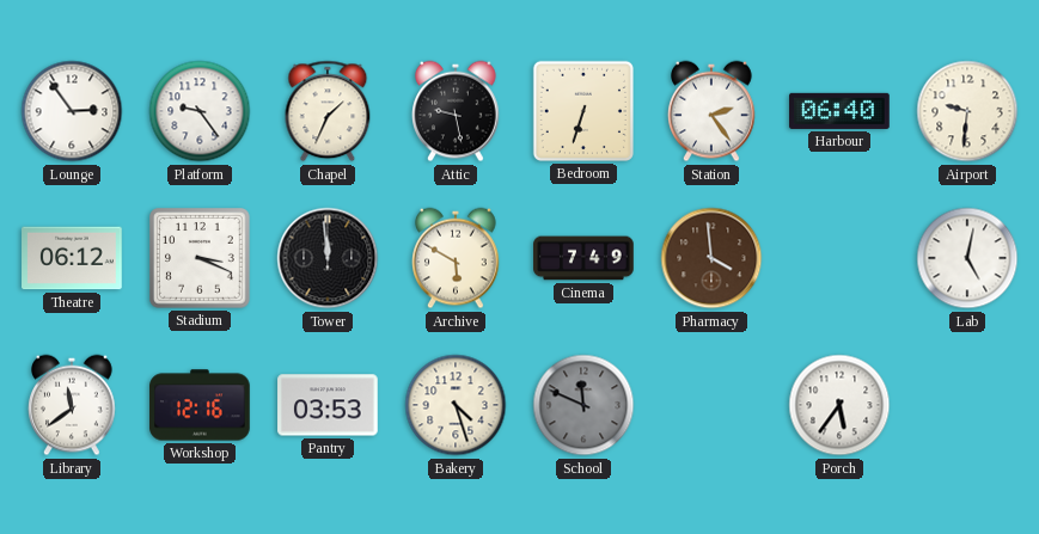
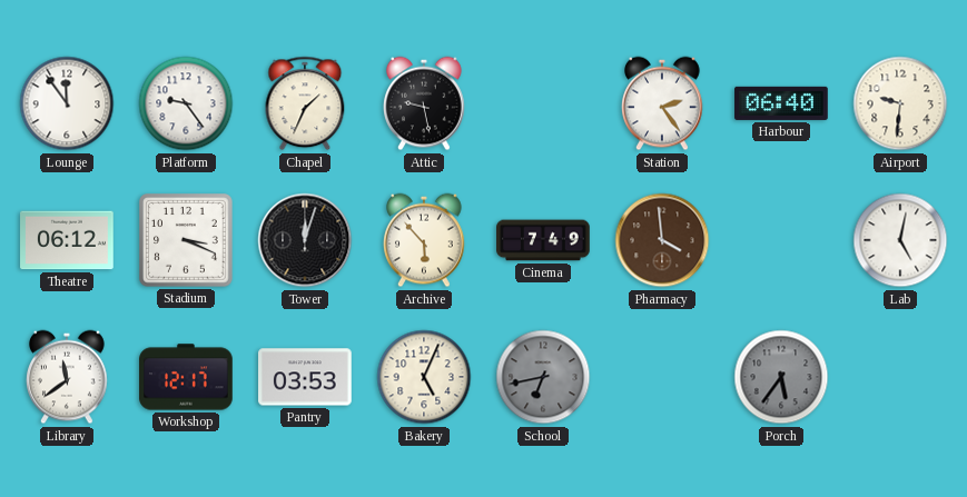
Lounge: 2:54 -> 11:54
Bedroom: 6:33 -> none
Tower: 11:59 -> 12:03
Archive: 5:50 -> 5:53
Workshop: 12:16 -> 12:17
Bakery: 4:27 -> 5:04
School: 11:49 -> 6:43
Porch dial: white -> grey
